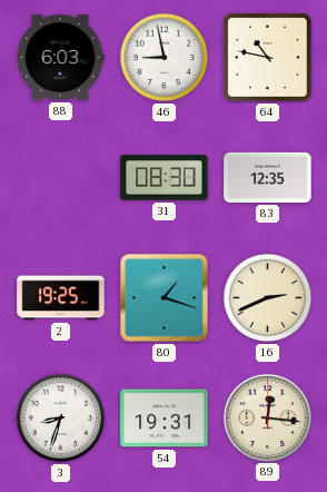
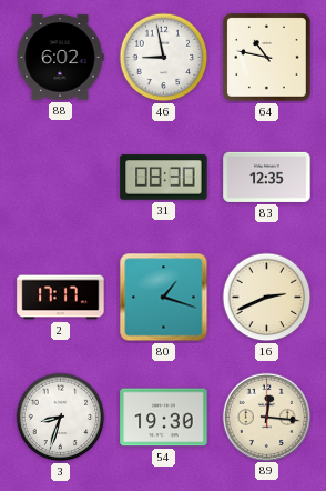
88: 6:03 -> 6:02
2: 19:25 -> 17:17
54: 19:31 -> 19:30
